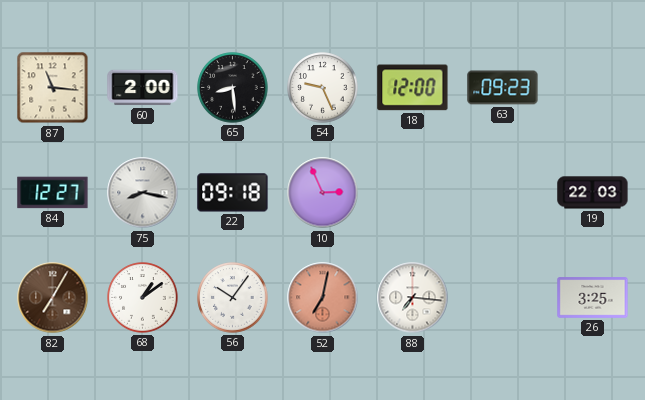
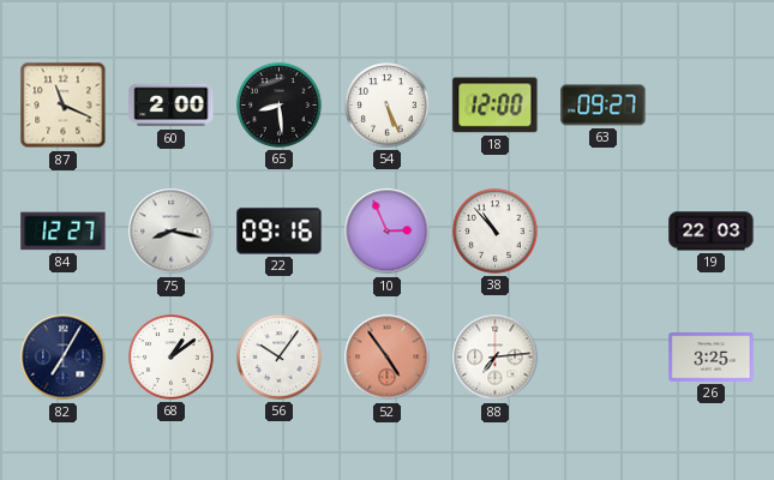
87: 11:16 -> 11:19
54: 9:26 -> 5:26
63: 09:23 -> 09:27
22: 09:18 -> 09:16
38: none -> 10:53
82 dial: brown -> navy
52: 7:02 -> 4:54
88: 7:16 -> 7:14
